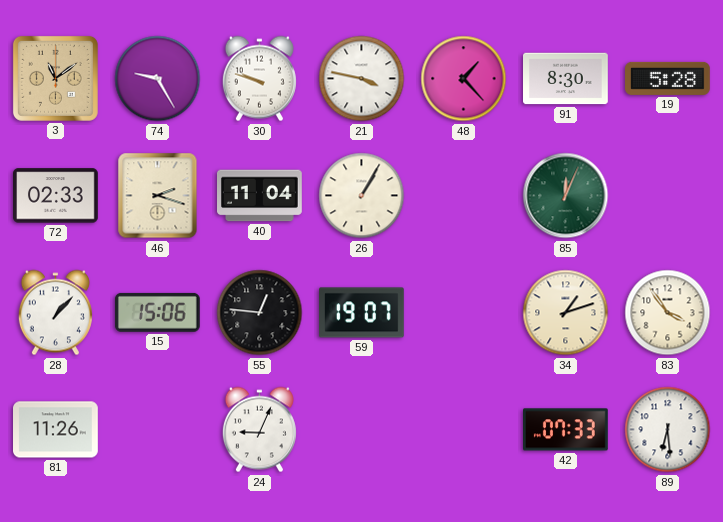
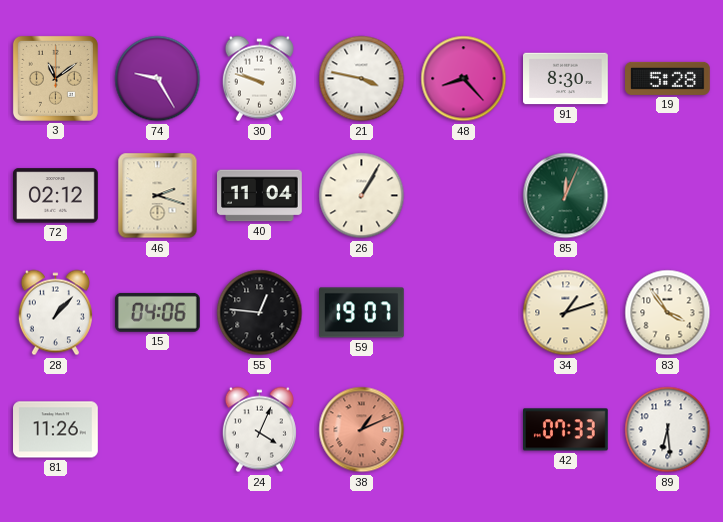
48: 1:23 -> 8:23
72: 02:33 -> 02:12
15: 15:06 -> 04:06
24: 9:04 -> 4:04
38: none -> 1:11
